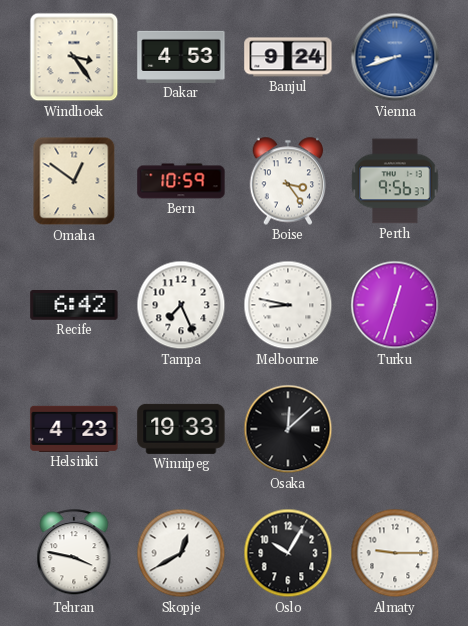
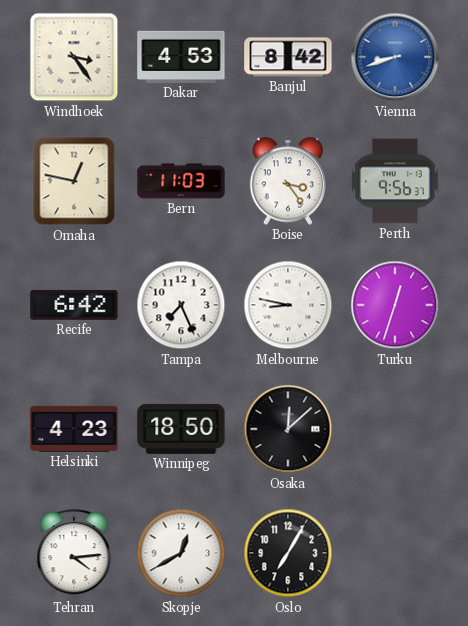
Banjul: 9:24 -> 8:42
Omaha: 12:51 -> 12:47
Bern: 10:59 -> 11:03
Winnipeg: 19:33 -> 18:50
Tehran: 3:47 -> 4:14
Oslo: 10:05 -> 7:05
Almaty: 9:15 -> none
